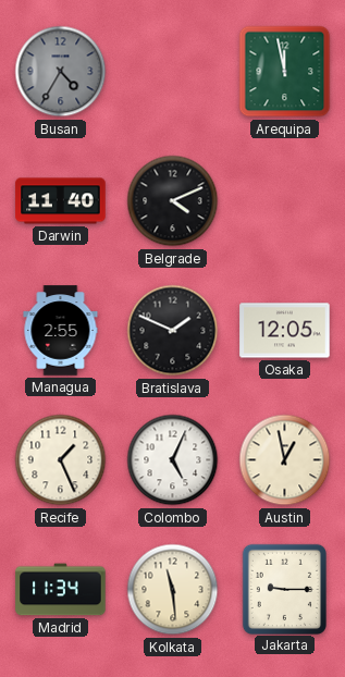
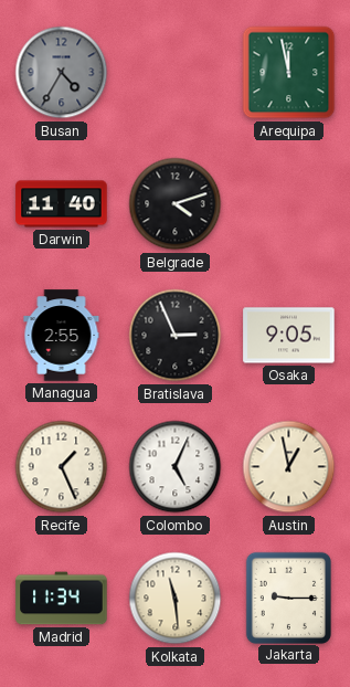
Belgrade: 4:11 -> 4:12
Bratislava: 1:49 -> 2:56
Osaka: 12:05 -> 9:05
